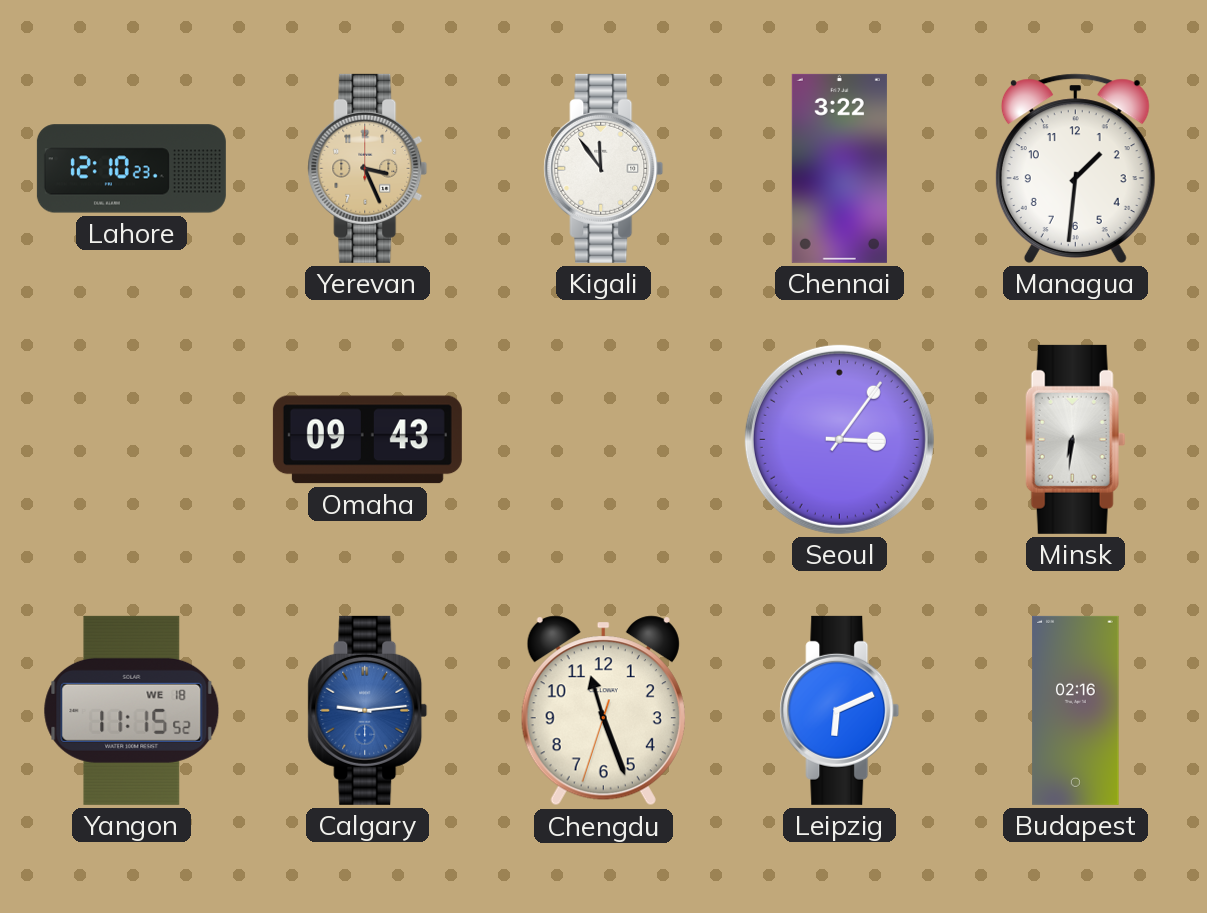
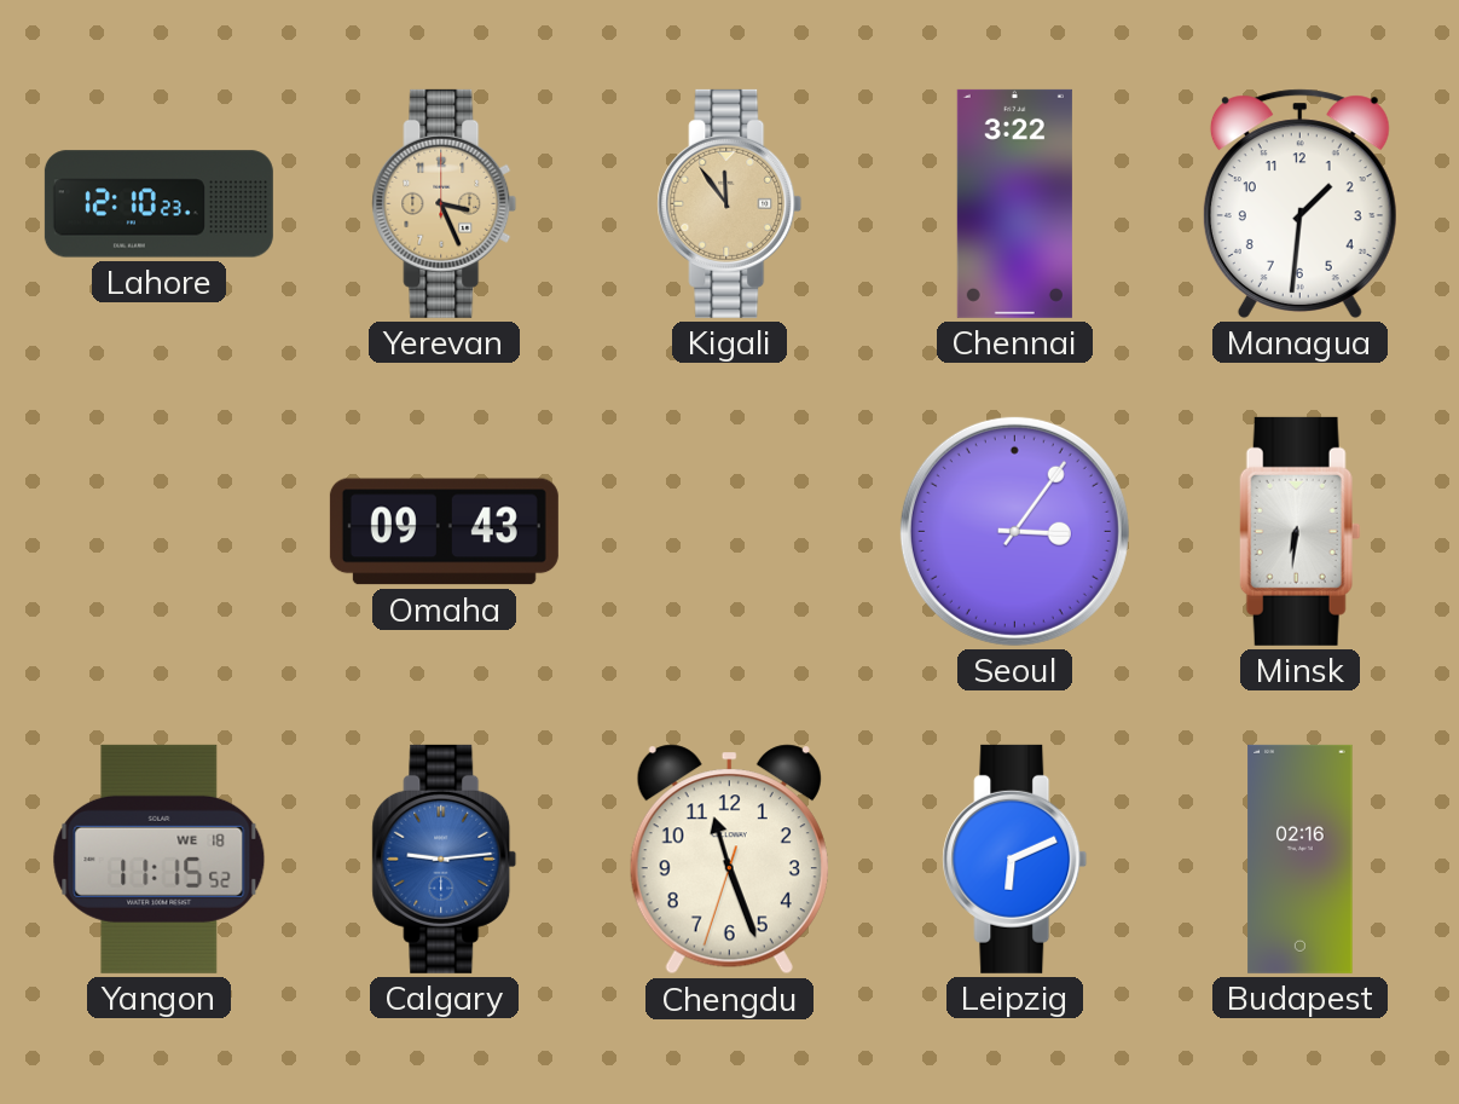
Kigali dial: white -> champagne
